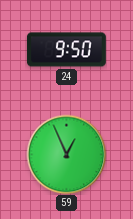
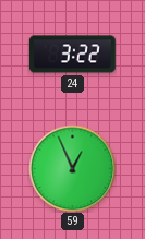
24: 9:50 -> 3:22
